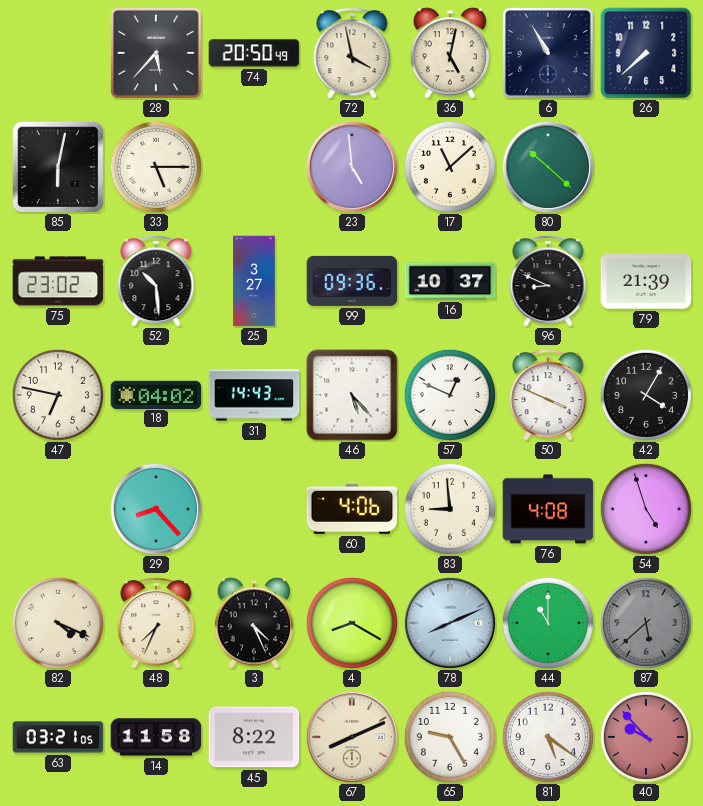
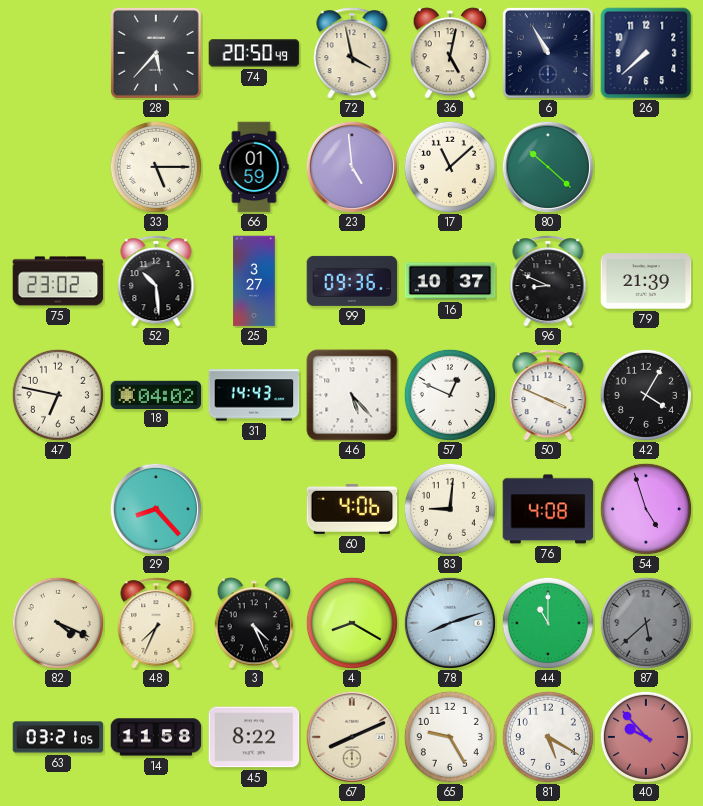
85: 6:02 -> none
66: none -> 01:59
83: 8:59 -> 9:01
78: 8:11 -> 8:12
81: 5:21 -> 5:20
